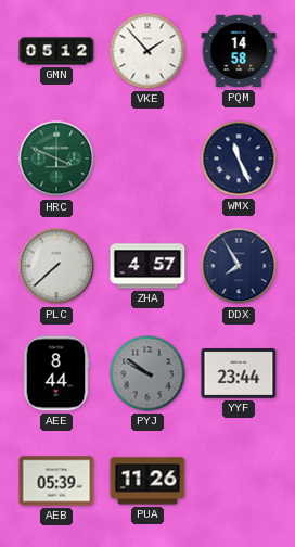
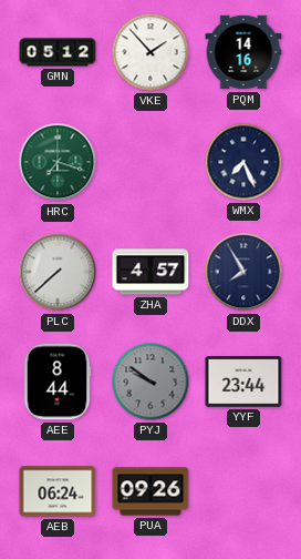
PQM: 14:58 -> 14:16
HRC: 3:49 -> 7:18
WMX: 11:26 -> 7:26
AEB: 05:39 -> 06:24
PUA: 11:26 -> 09:26
